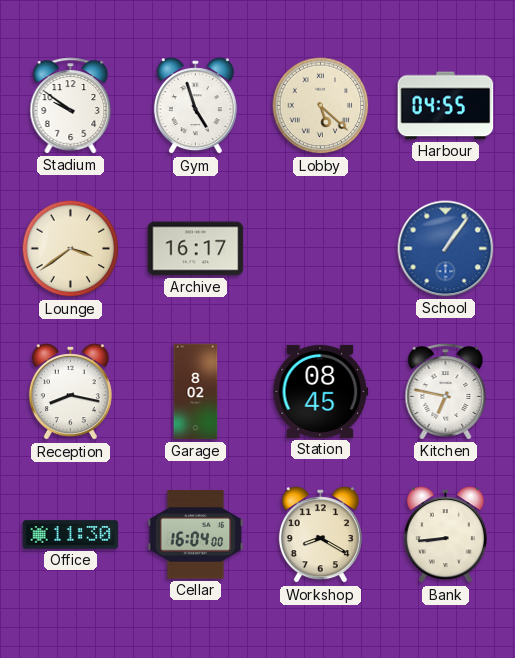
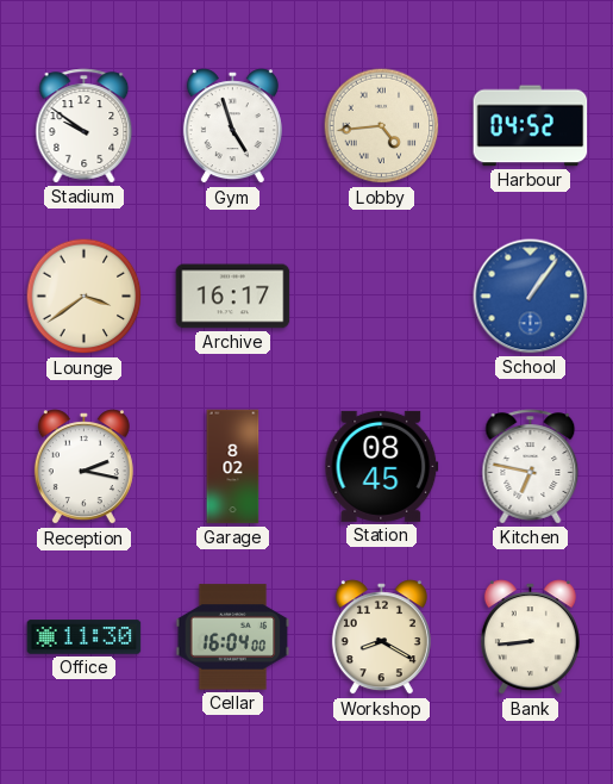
Lobby: 5:22 -> 4:44
Harbour: 04:55 -> 04:52
Reception: 8:17 -> 2:17
